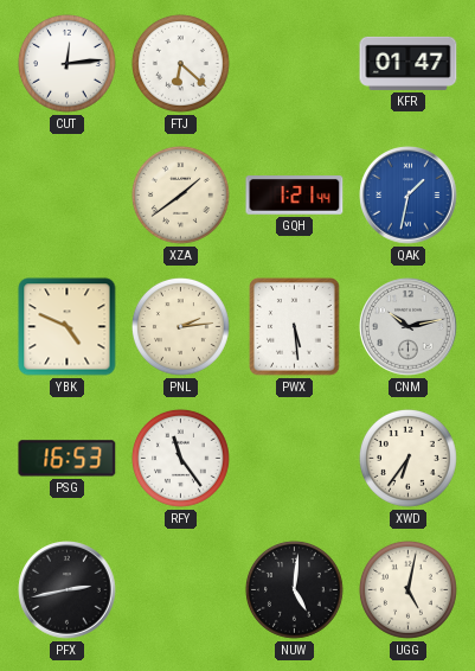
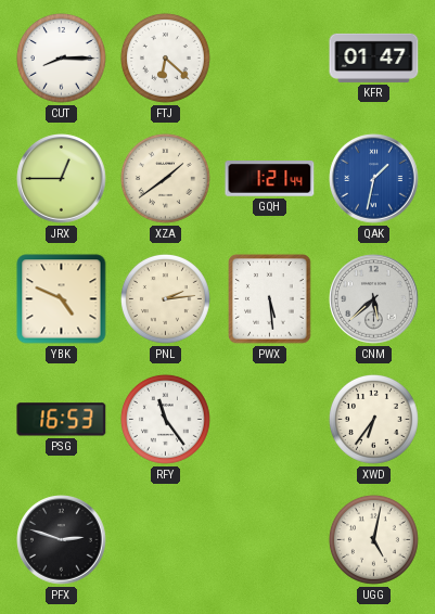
CUT: 12:14 -> 8:15
JRX: none -> 12:45
CNM: 10:13 -> 5:38
PFX: 2:43 -> 2:48
NUW: 5:01 -> none
